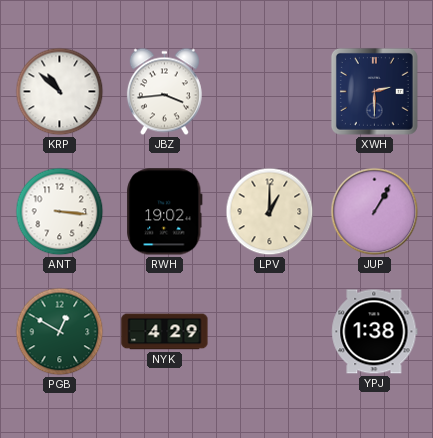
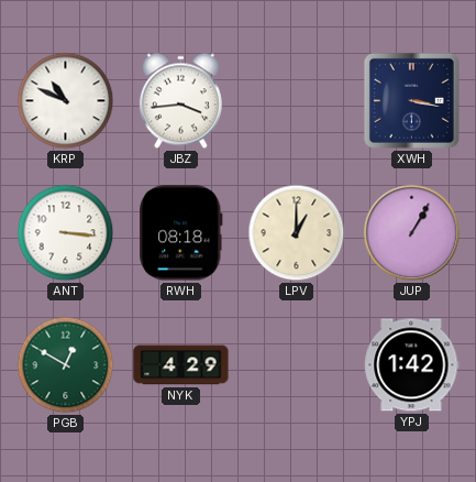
KRP: 10:52 -> 10:49
XWH: 2:30 -> 3:17
RWH: 19:02 -> 08:18
YPJ: 1:38 -> 1:42
